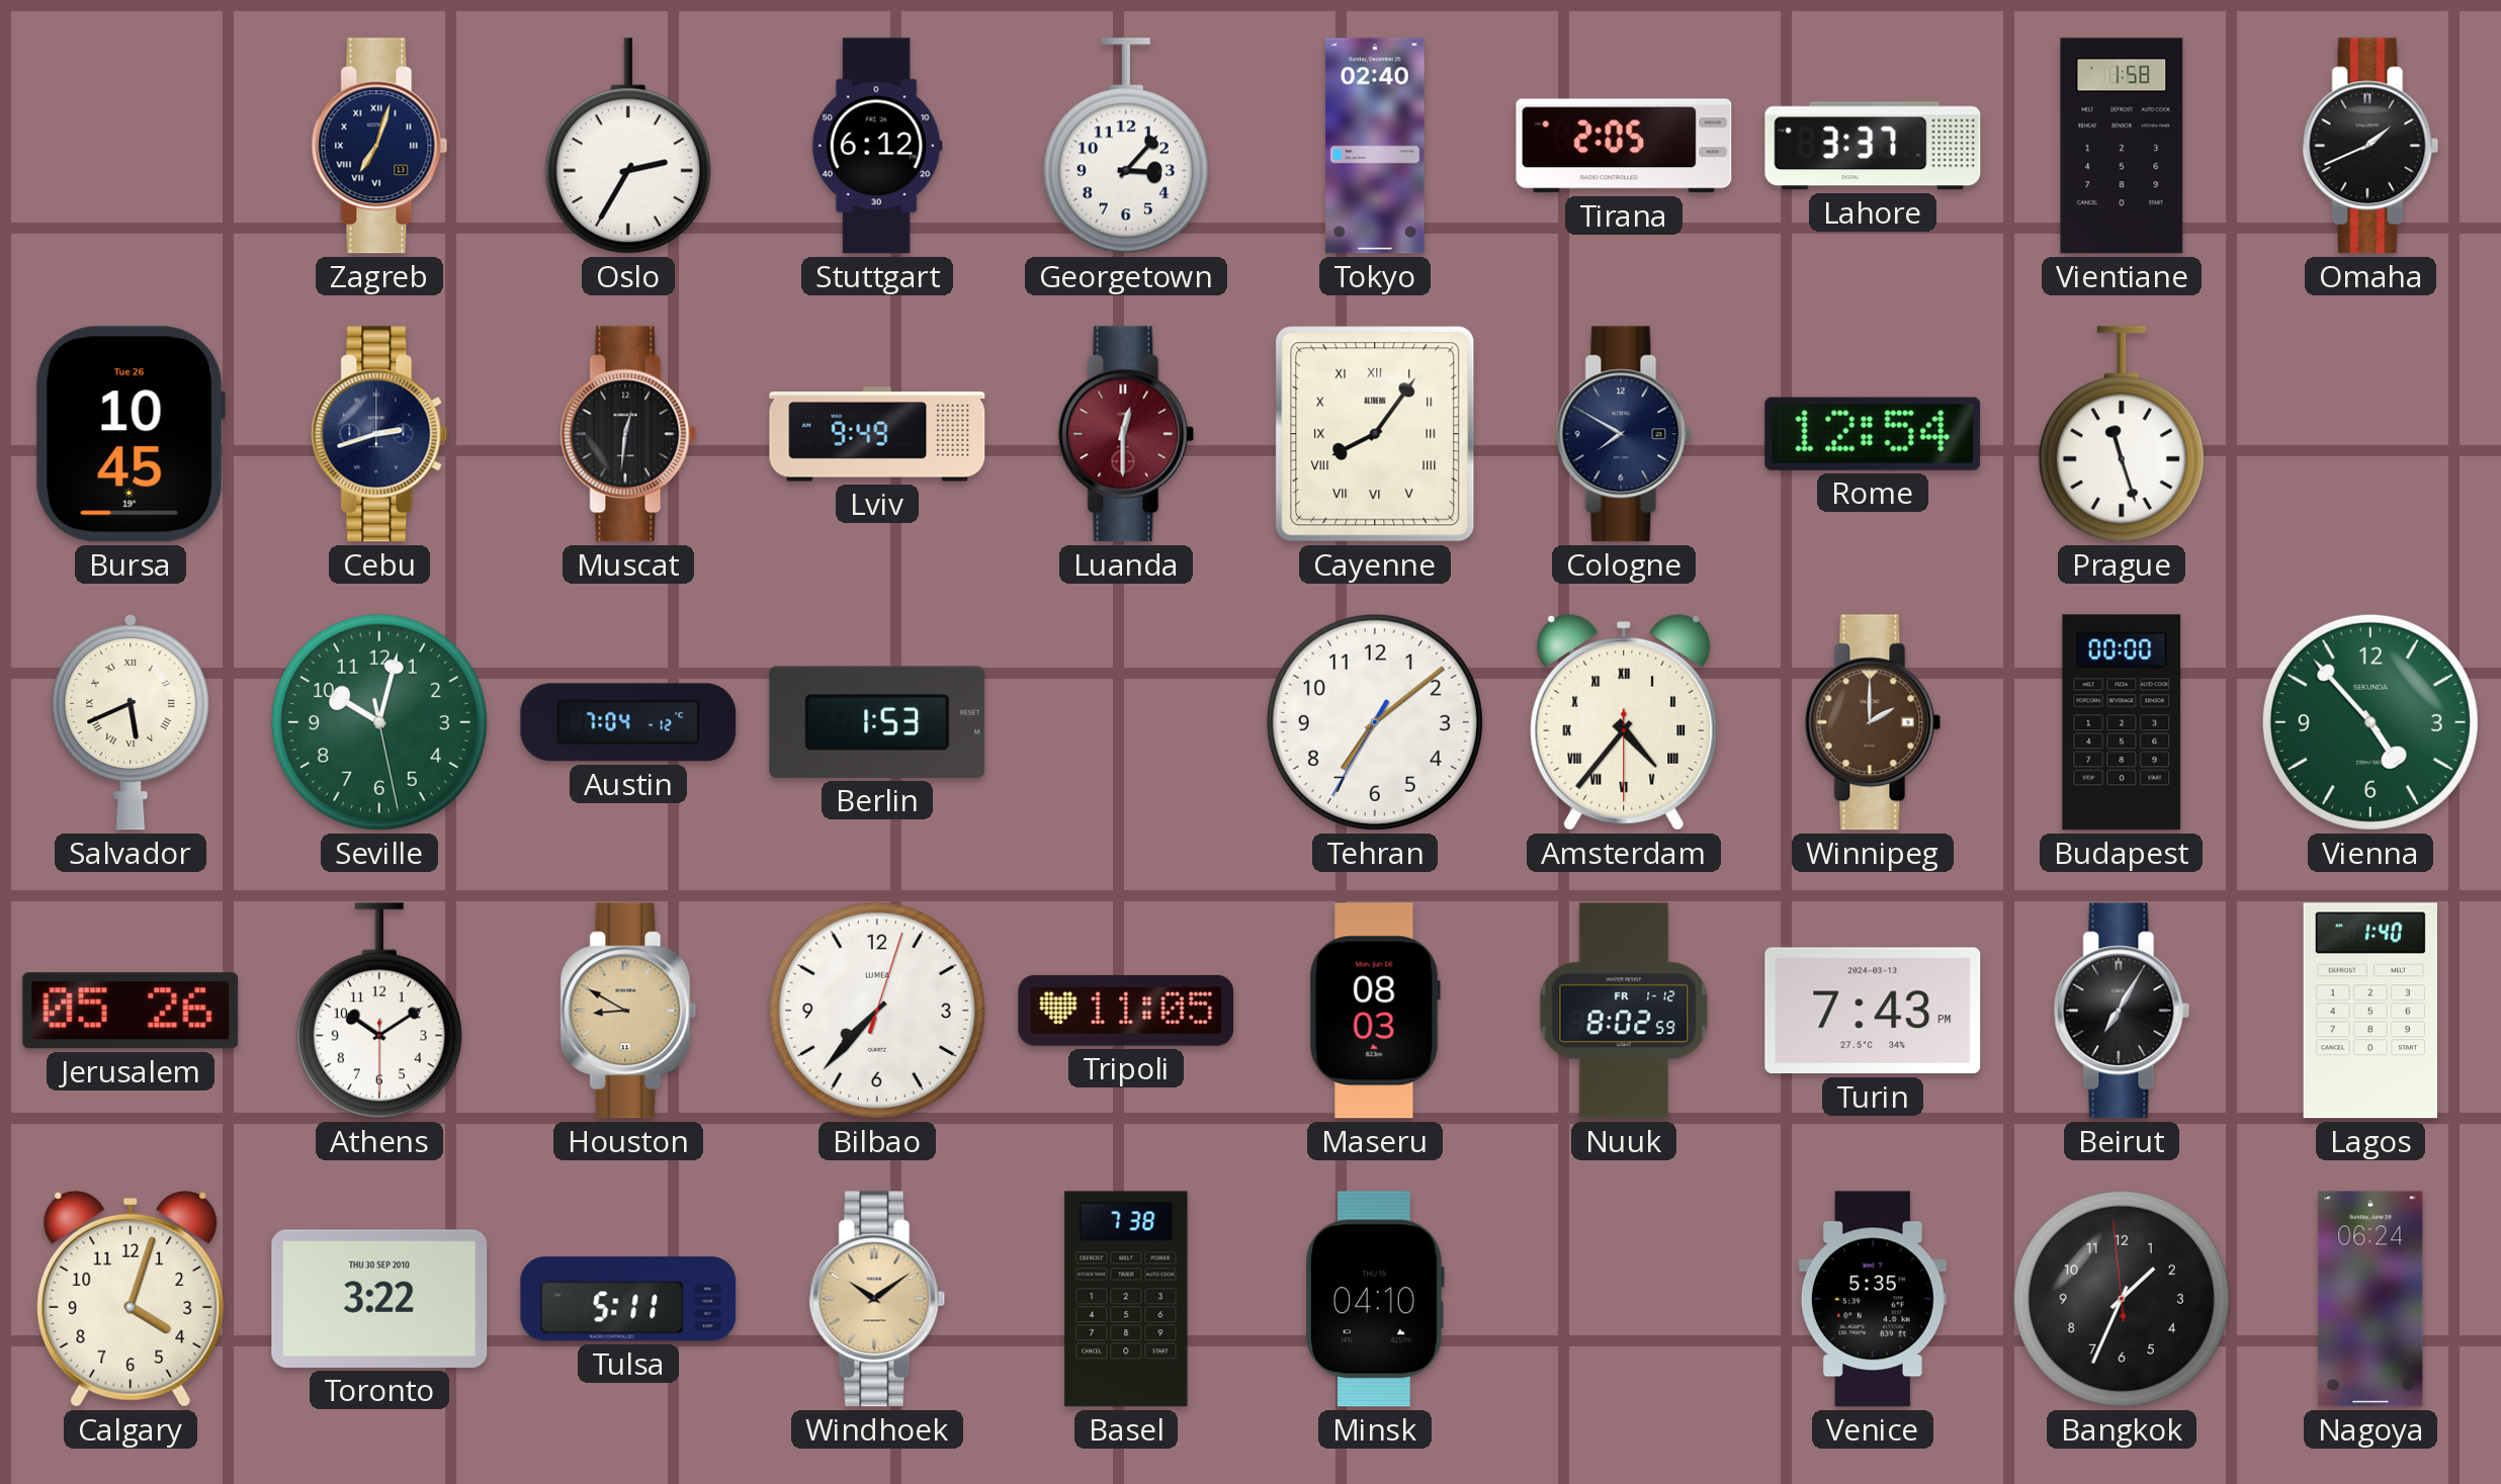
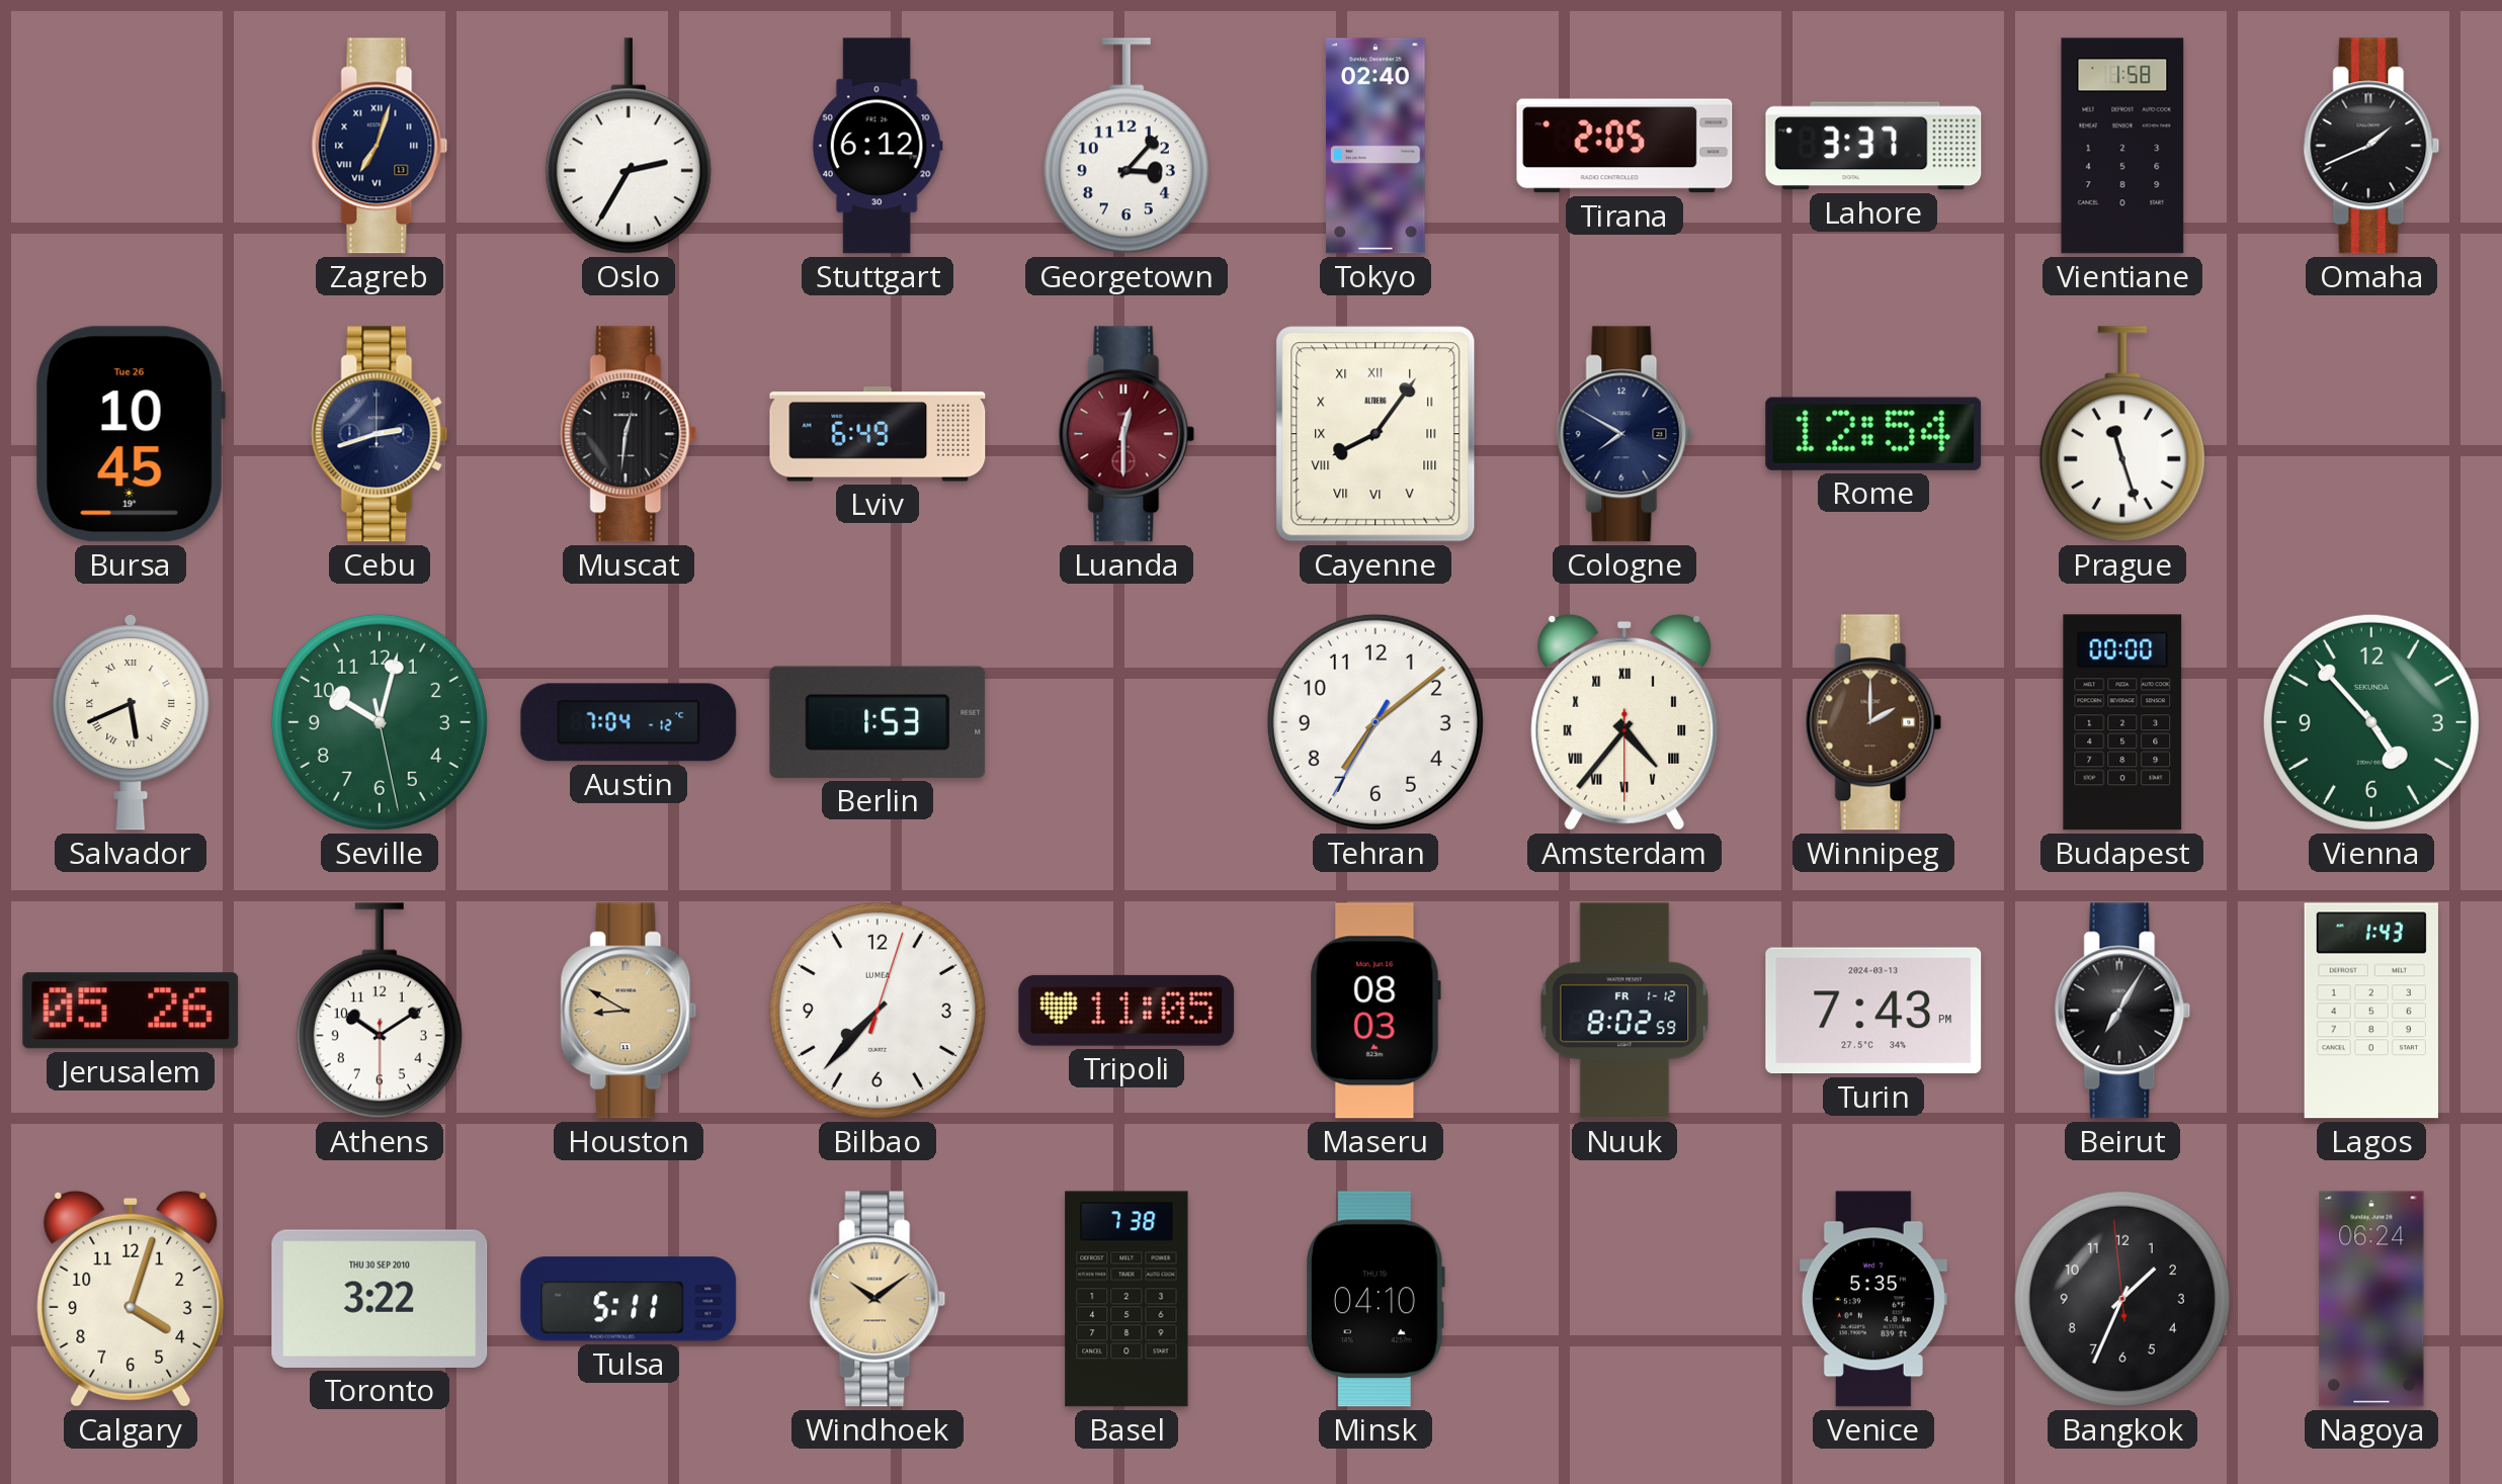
Lviv: 9:49 -> 6:49
Lagos: 1:40 -> 1:43
